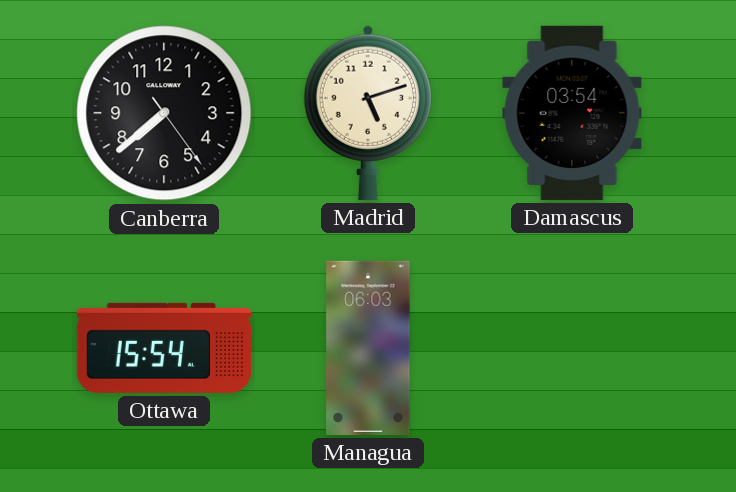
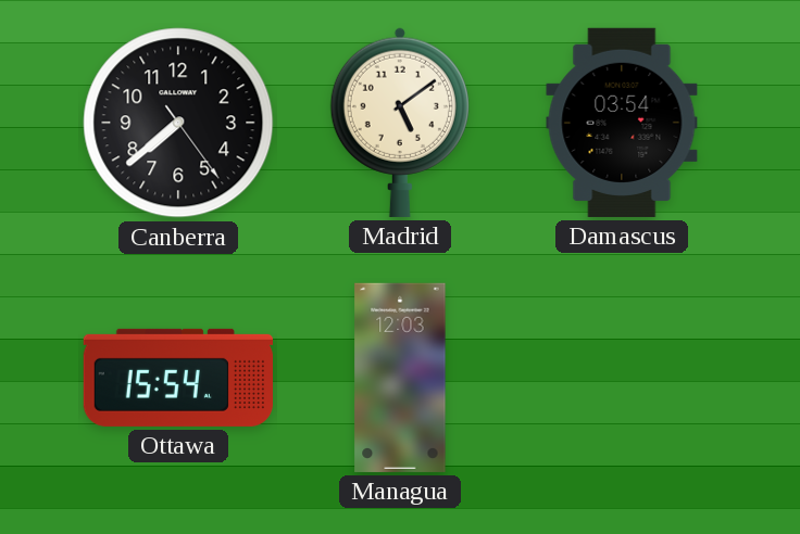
Madrid: 5:12 -> 5:09
Managua: 06:03 -> 12:03
